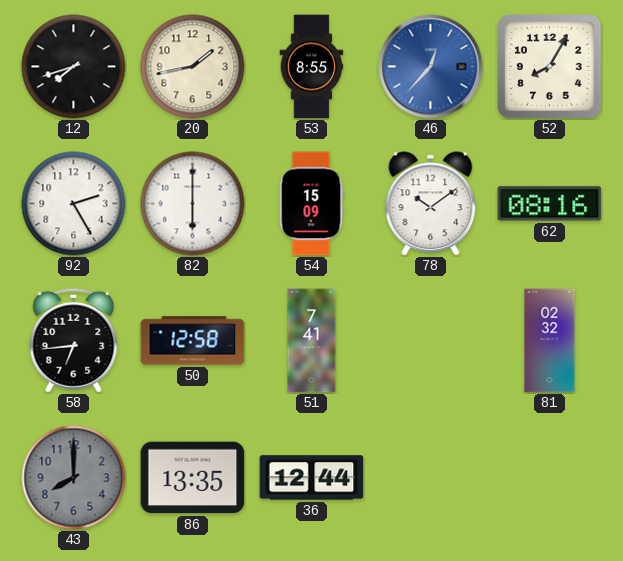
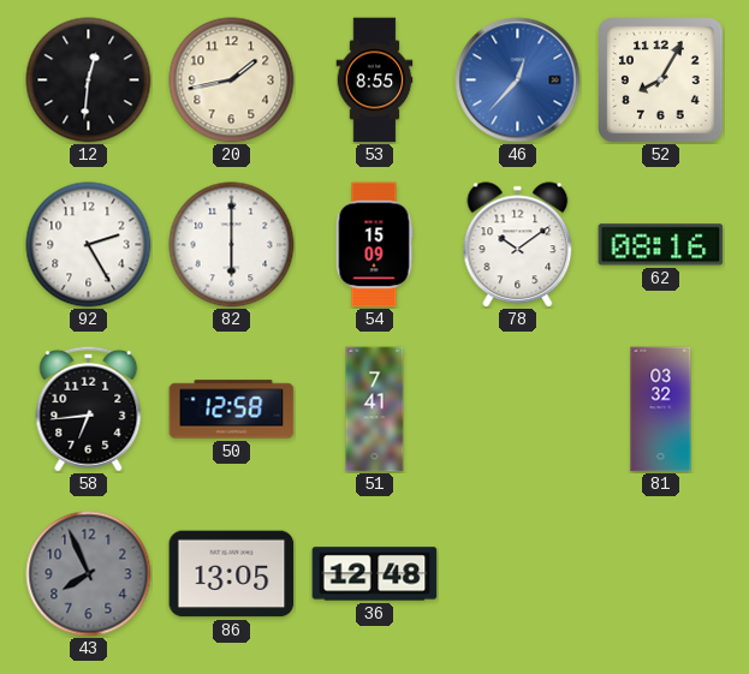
12: 7:42 -> 12:31
81: 02:32 -> 03:32
43: 8:00 -> 7:56
86: 13:35 -> 13:05
36: 12:44 -> 12:48
